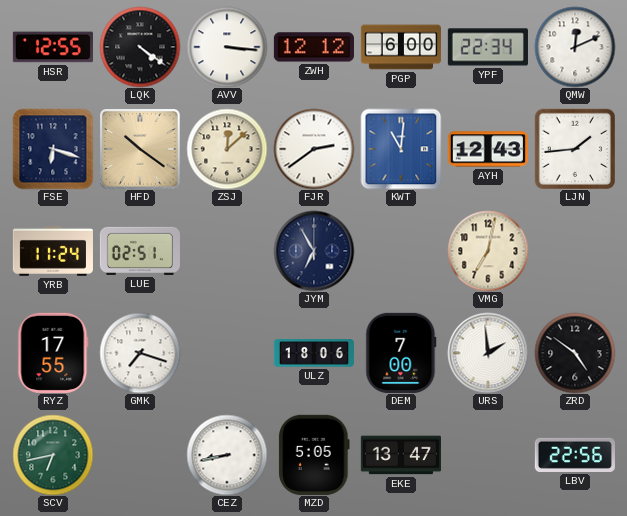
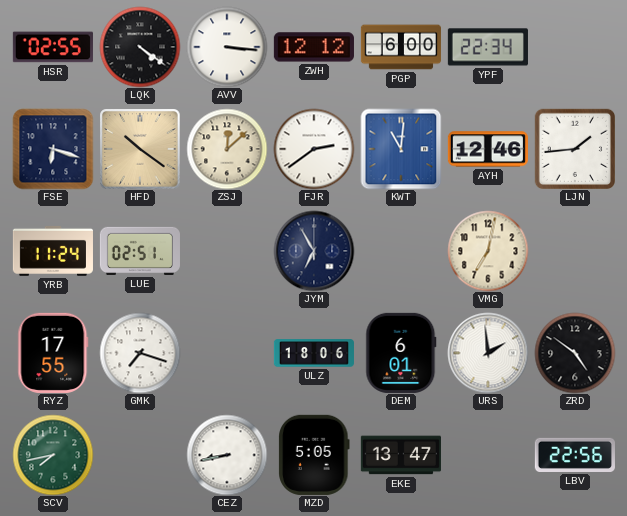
HSR: 12:55 -> 02:55
QMW: 12:11 -> none
AYH: 12:43 -> 12:46
DEM: 7:00 -> 6:01
SCV: 6:43 -> 7:43
